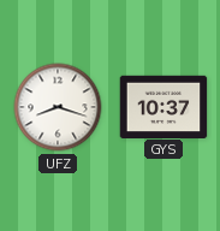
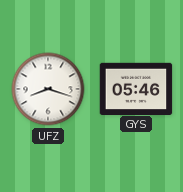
GYS: 10:37 -> 05:46
